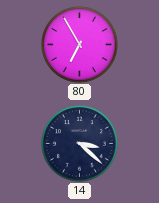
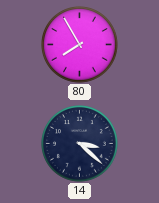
80: 6:55 -> 7:55
